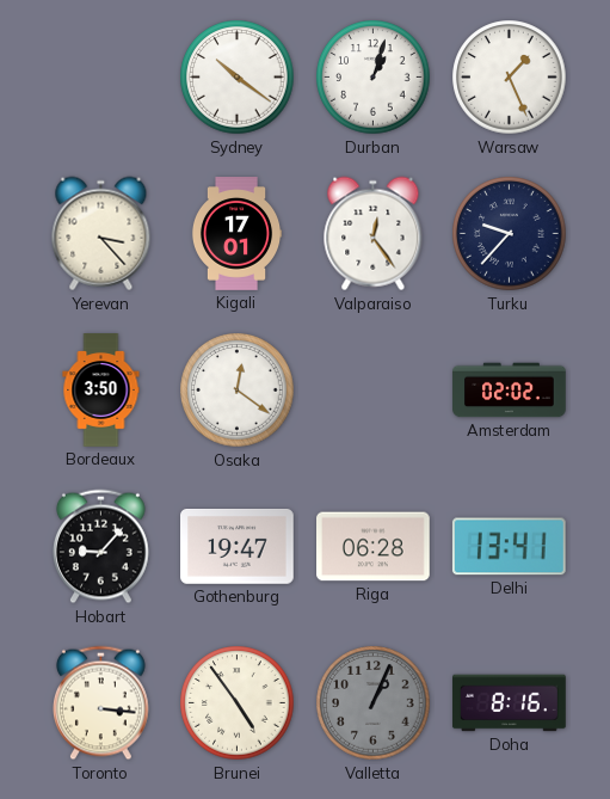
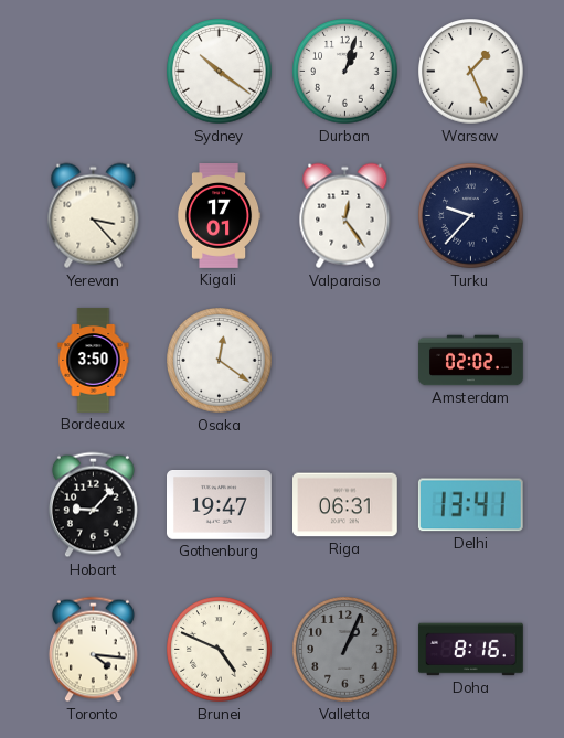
Riga: 06:28 -> 06:31
Toronto: 3:16 -> 4:16
Brunei: 4:54 -> 4:49
